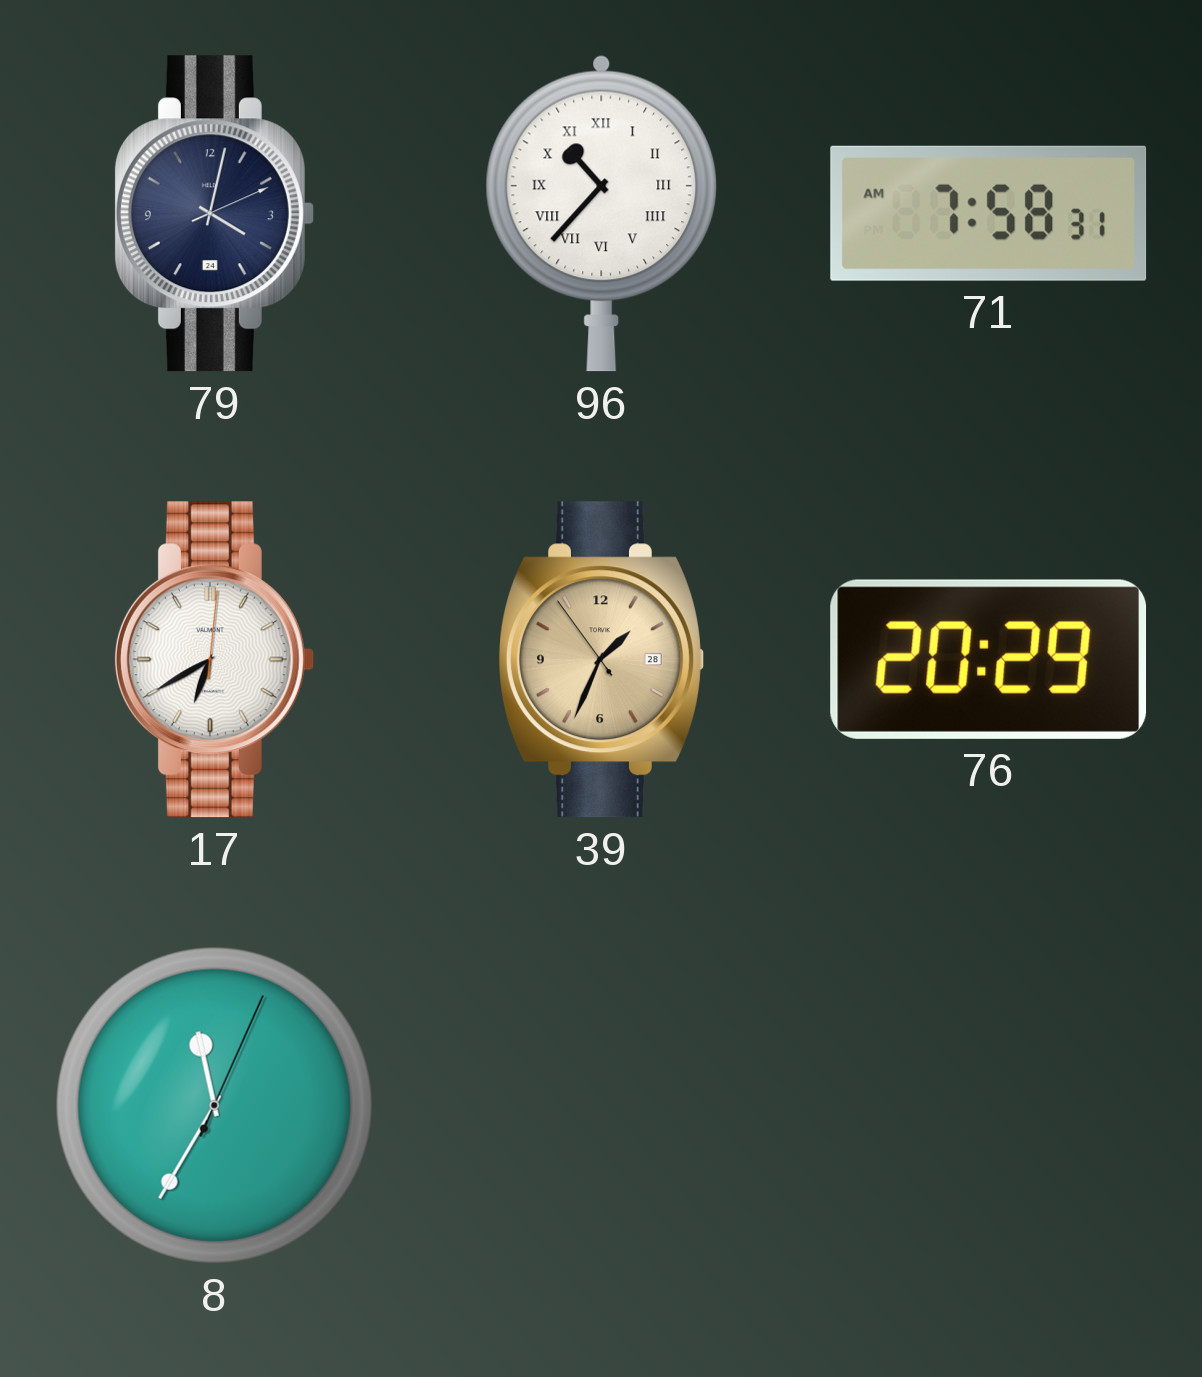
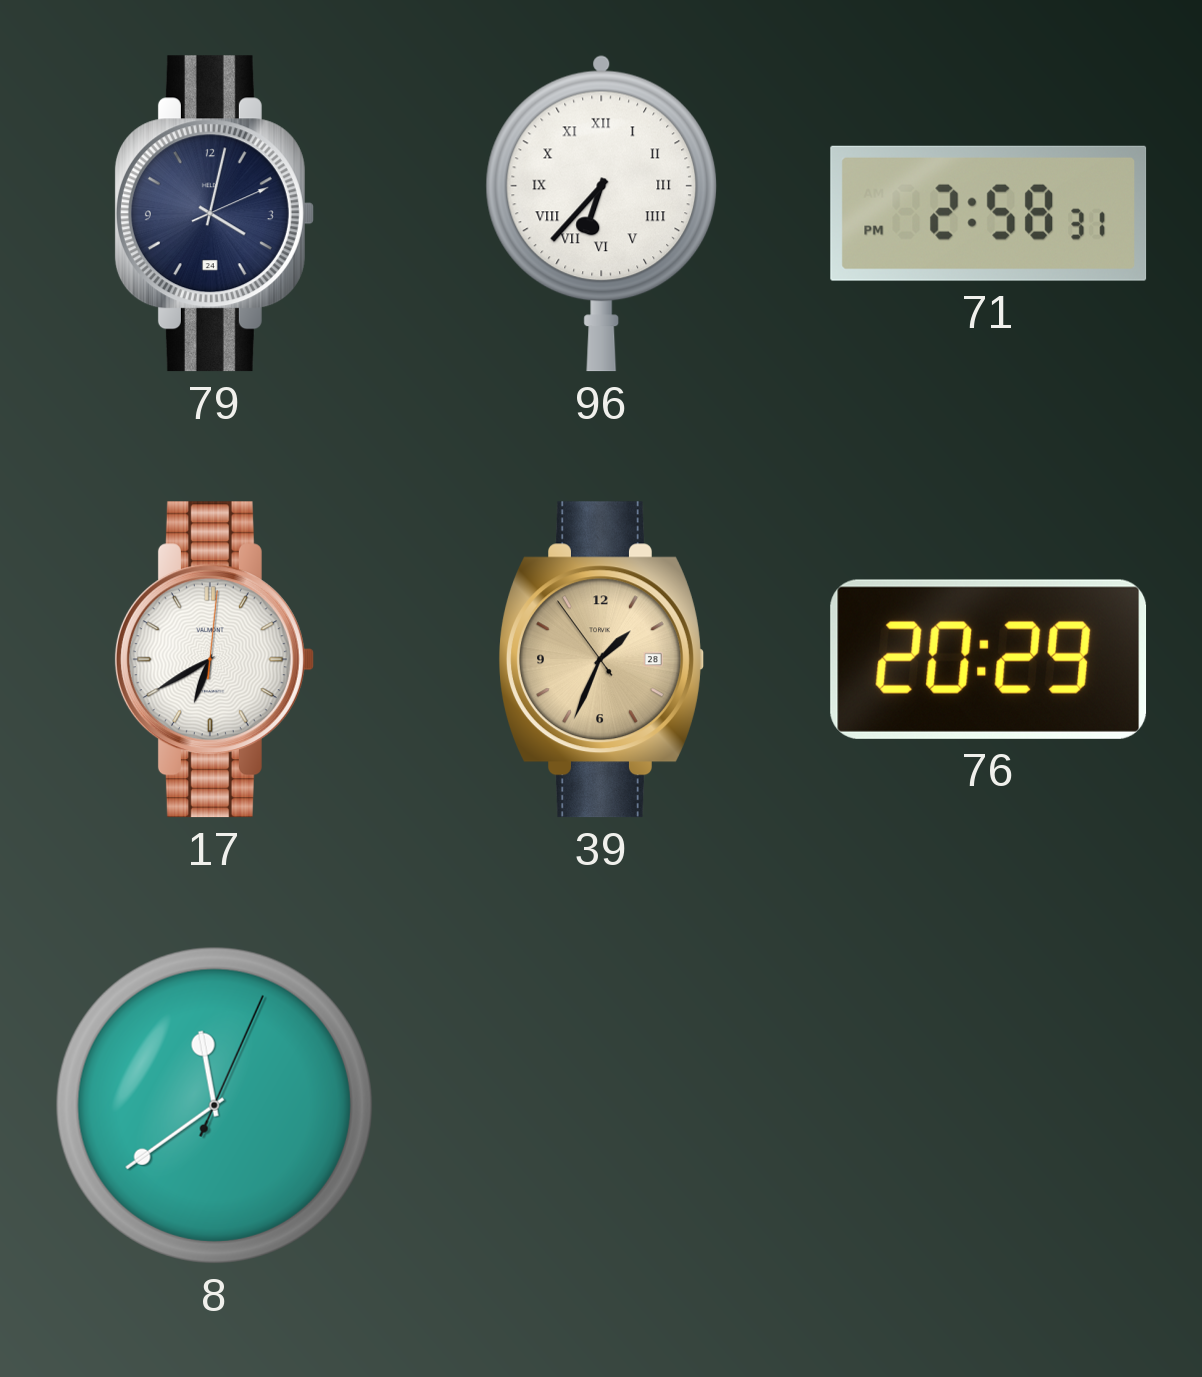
96: 10:37 -> 6:37
71: 7:58 -> 2:58
8: 11:35 -> 11:39
